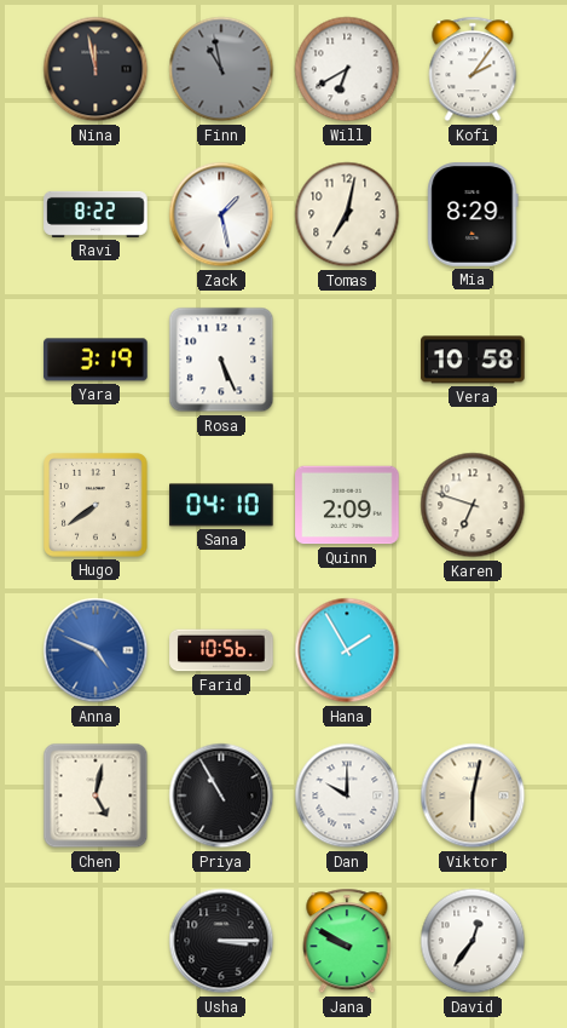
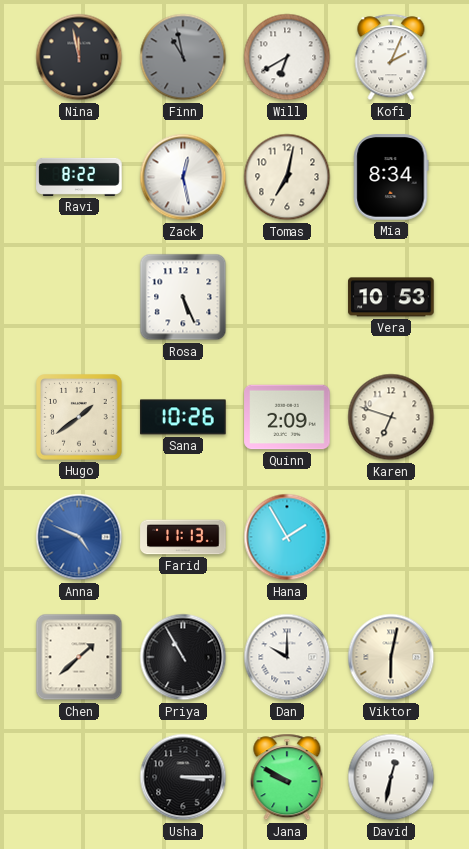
Kofi: 2:06 -> 2:04
Zack: 1:28 -> 12:28
Mia: 8:29 -> 8:34
Yara: 3:19 -> none
Vera: 10:58 -> 10:53
Hugo: 7:39 -> 1:39
Sana: 04:10 -> 10:26
Farid: 10:56 -> 11:13
Chen: 5:02 -> 1:38
David: 12:36 -> 12:32
